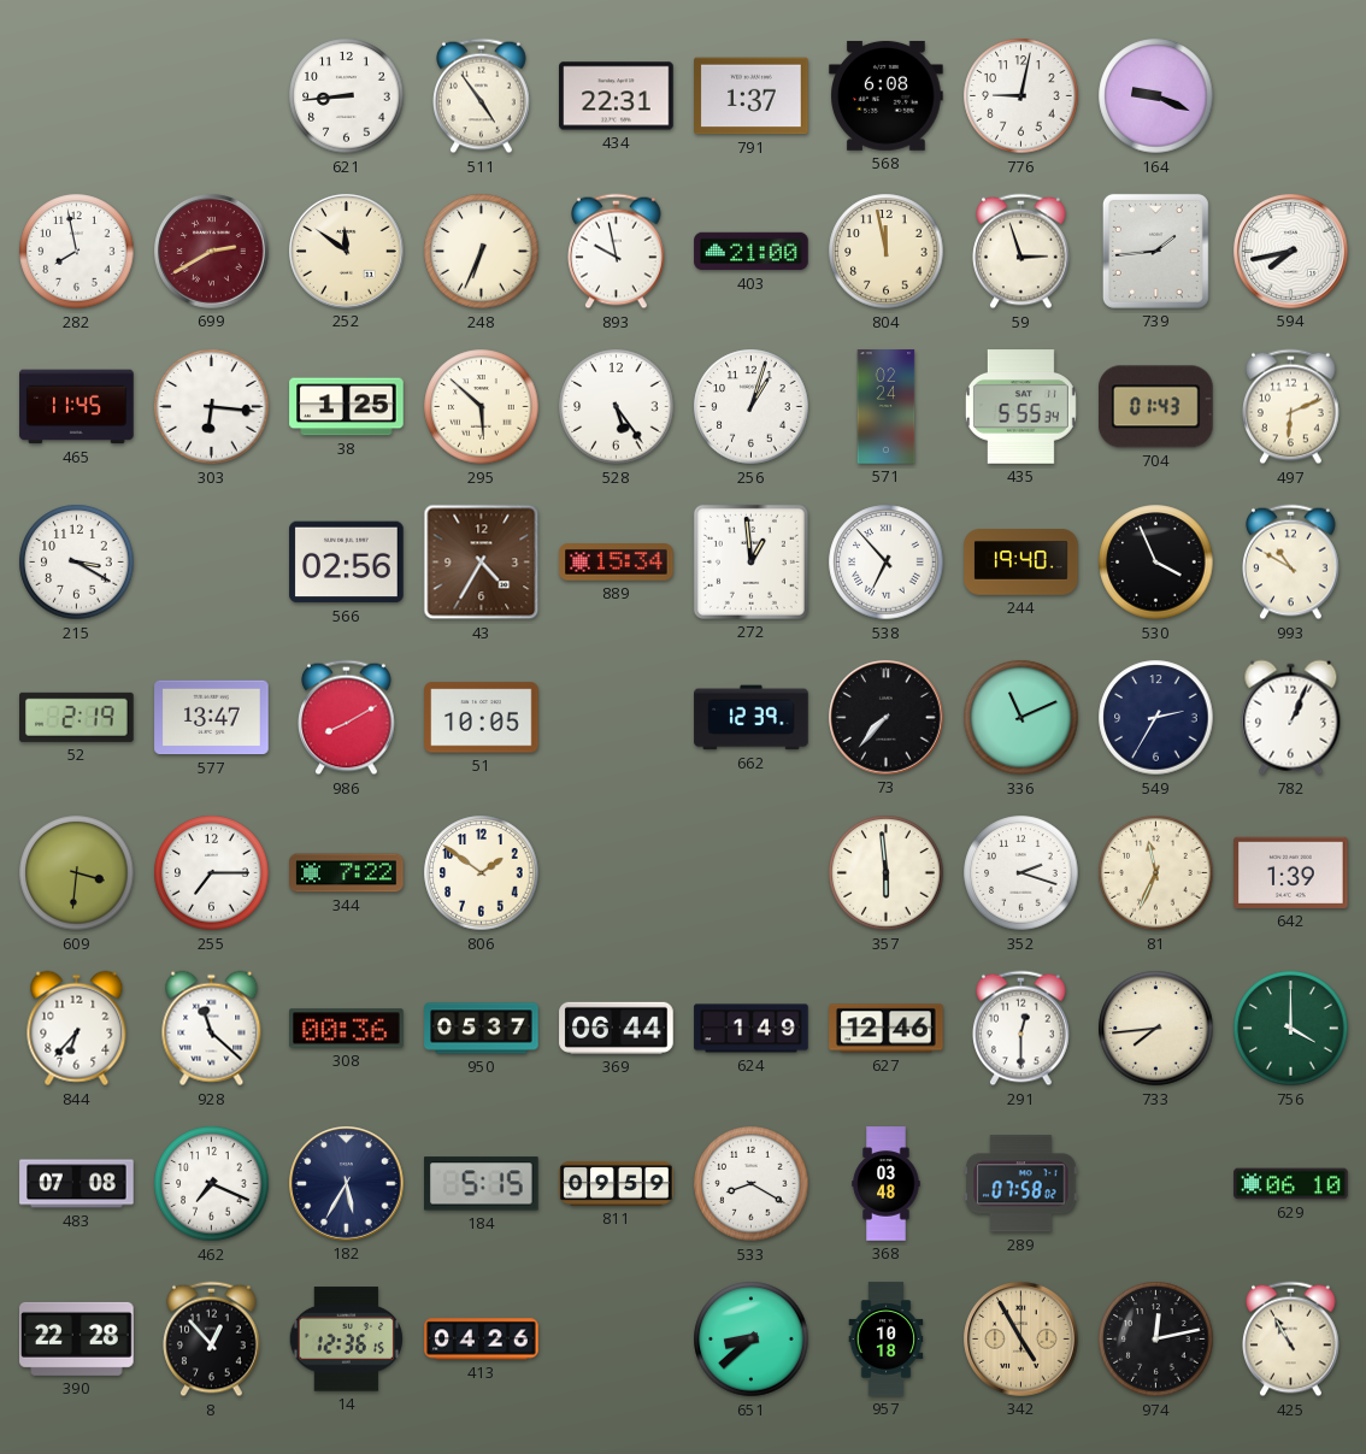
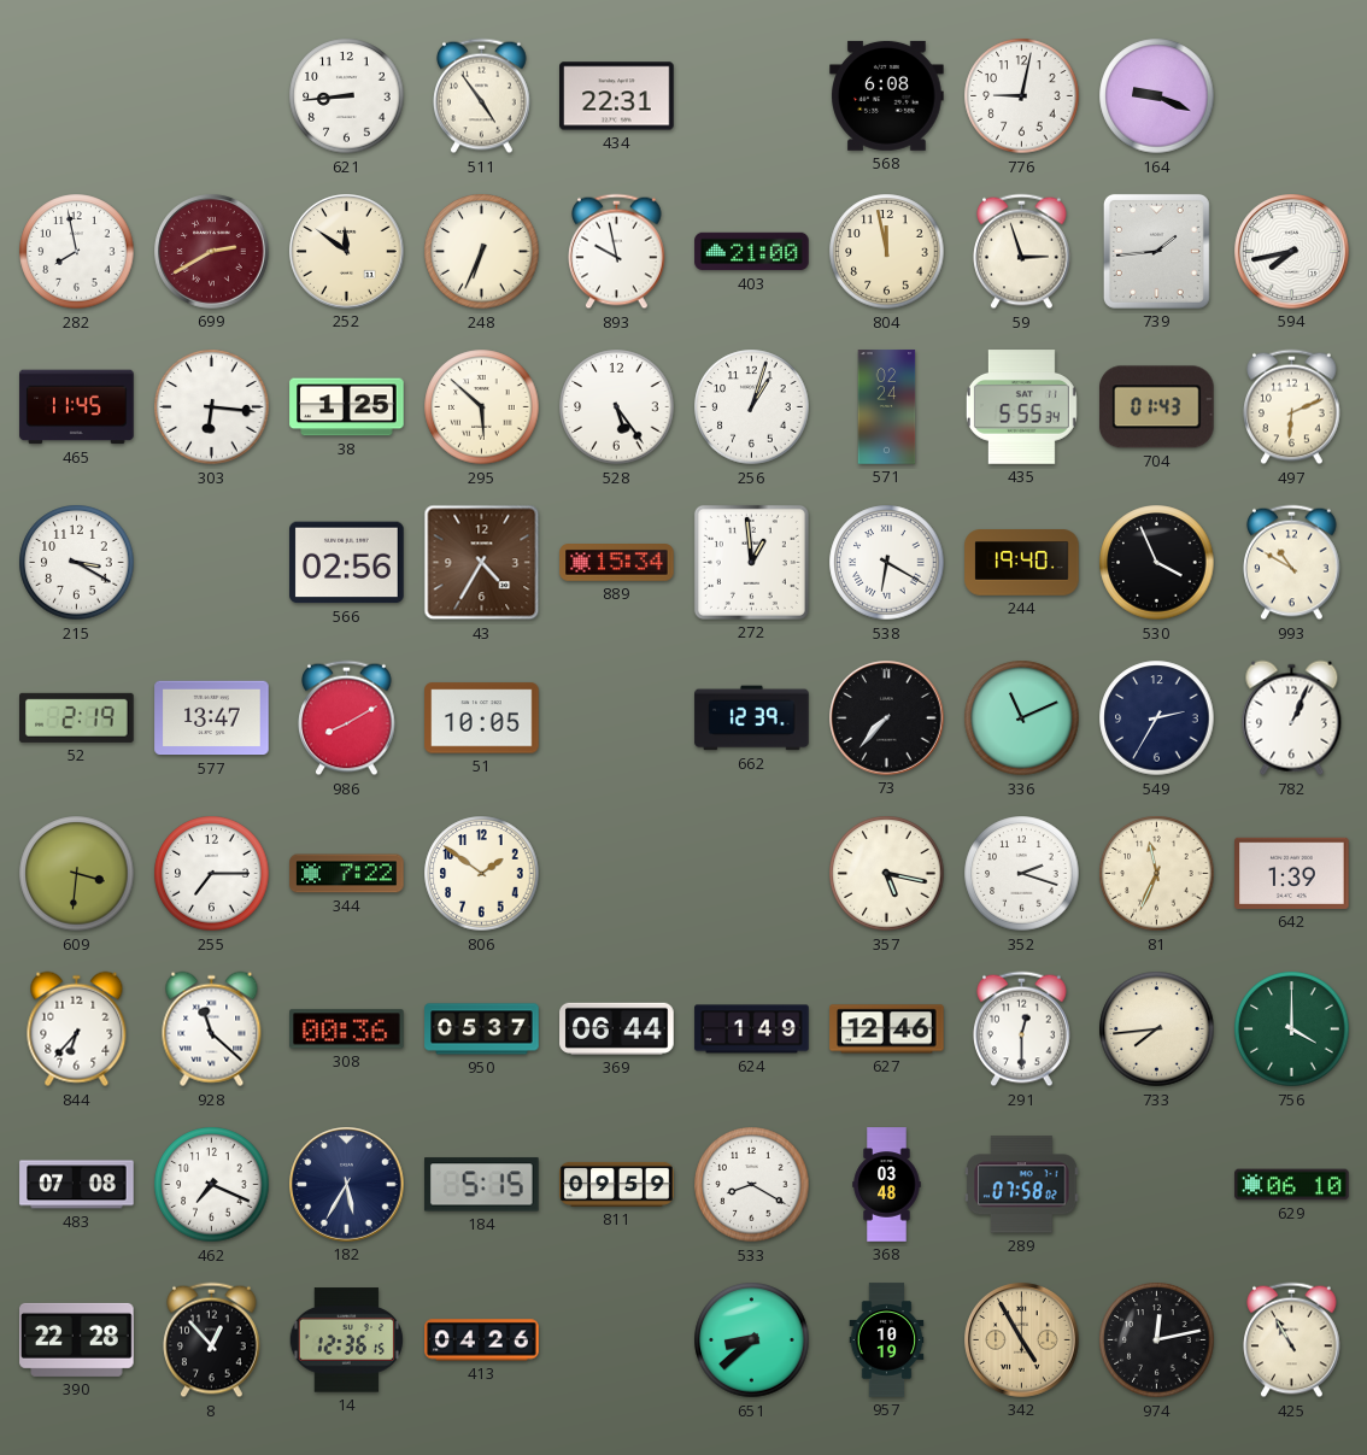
791: 1:37 -> none
538: 6:53 -> 6:20
357: 5:59 -> 5:17
957: 10:18 -> 10:19
